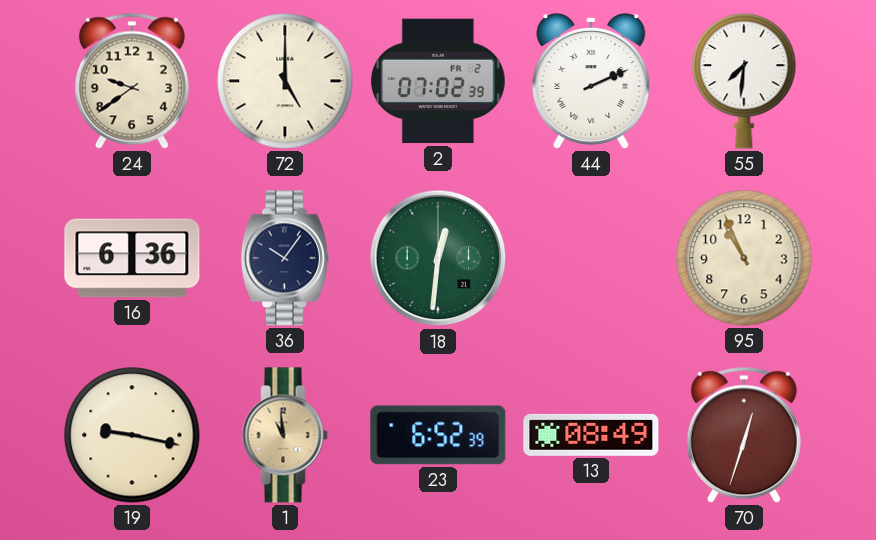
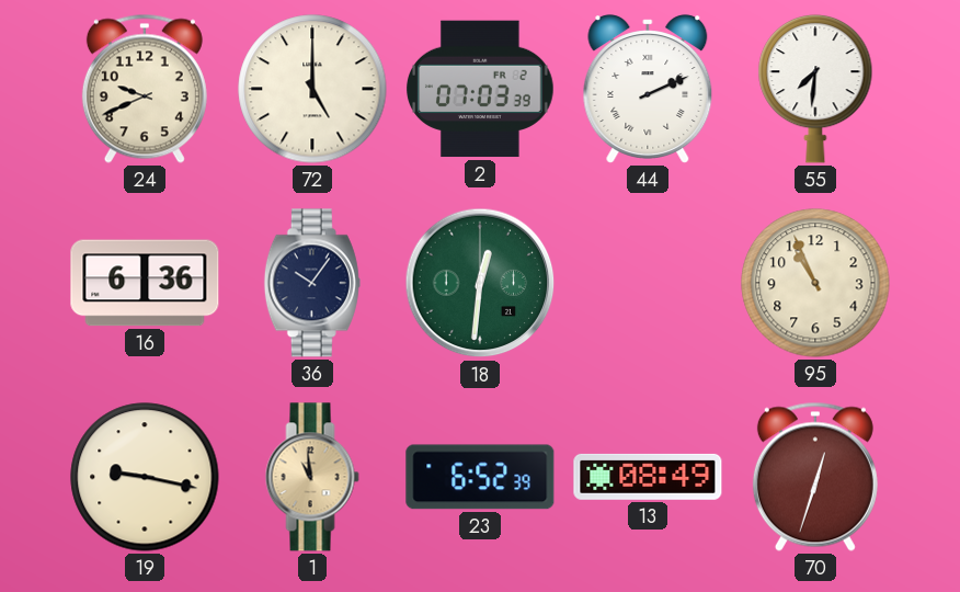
24: 9:39 -> 9:41
2: 07:02 -> 07:03
